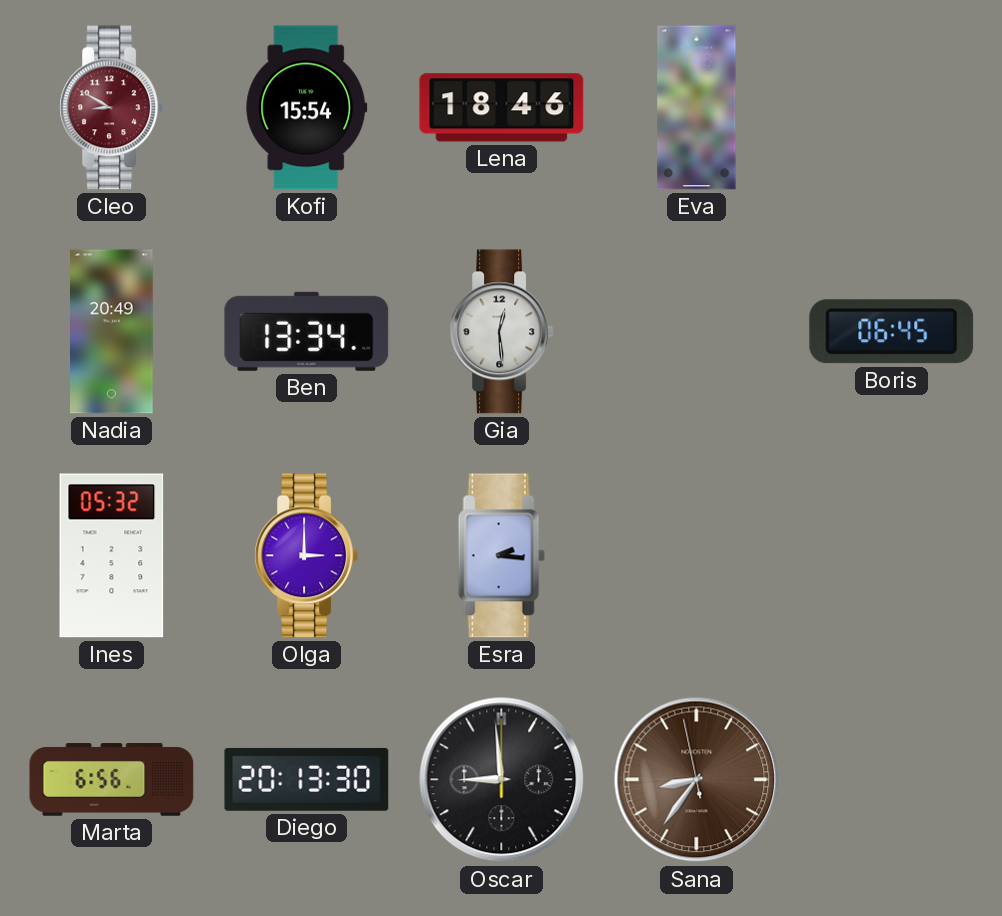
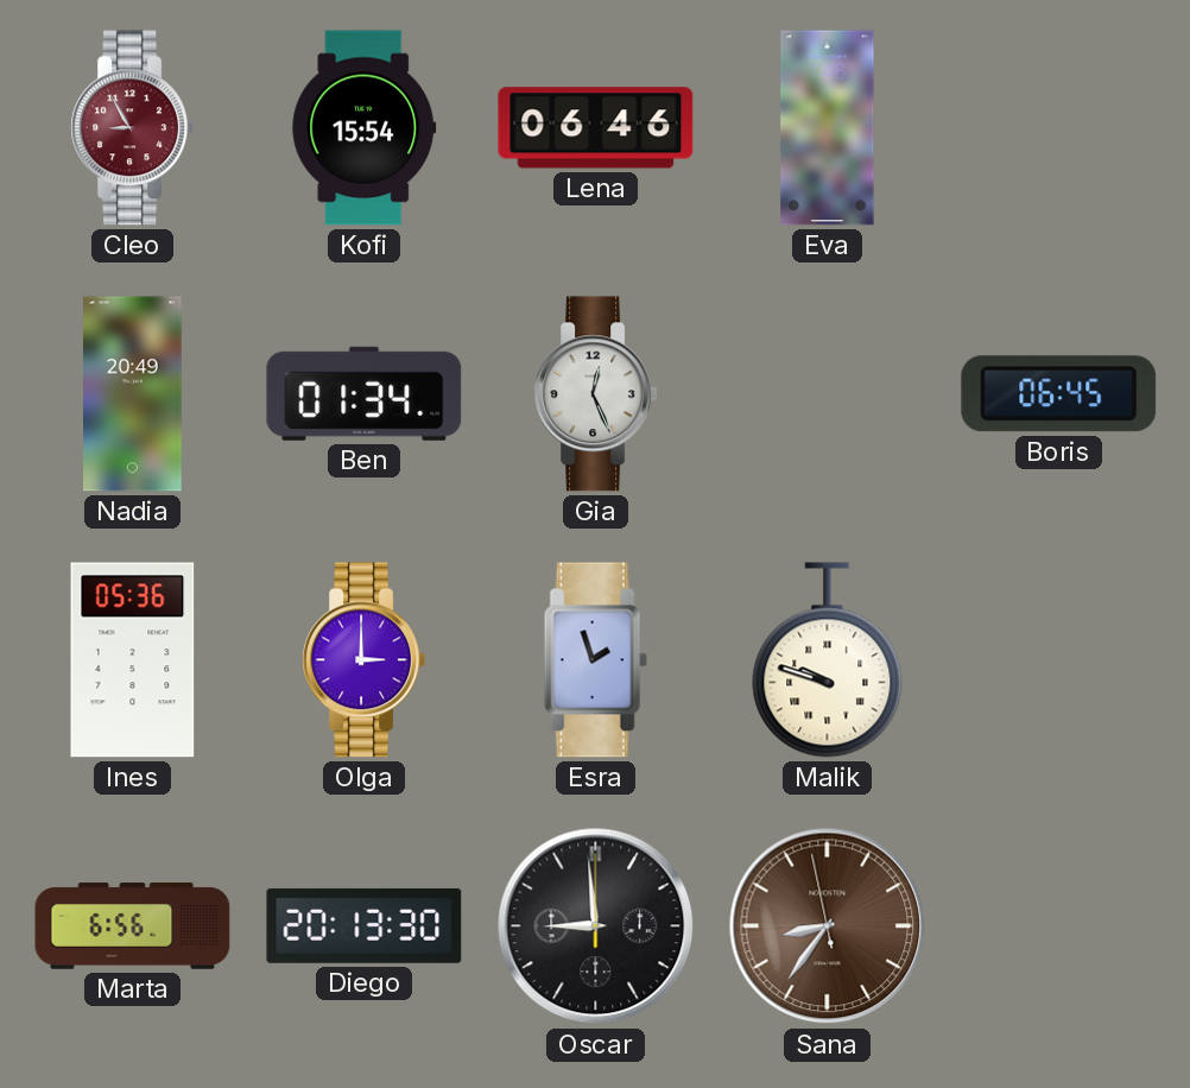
Cleo: 8:50 -> 8:55
Lena: 18:46 -> 06:46
Ben: 13:34 -> 01:34
Gia: 12:29 -> 12:26
Ines: 05:32 -> 05:36
Esra: 2:16 -> 1:57
Malik: none -> 9:48
